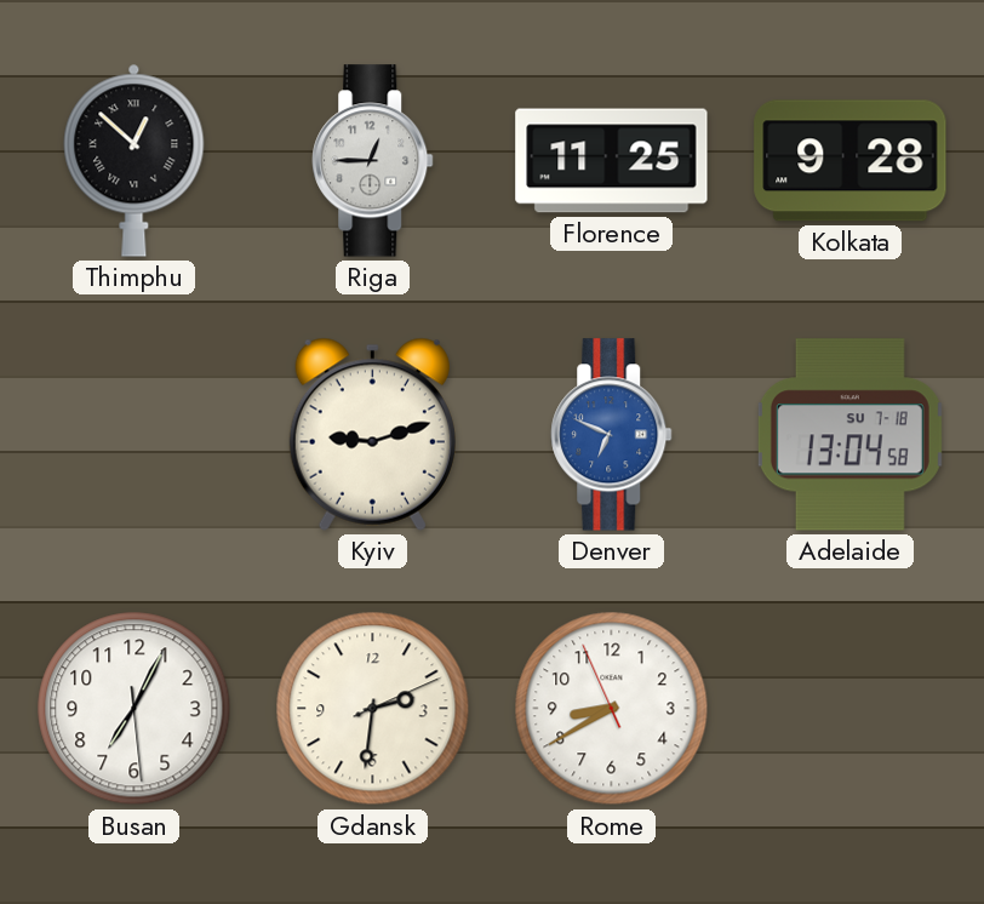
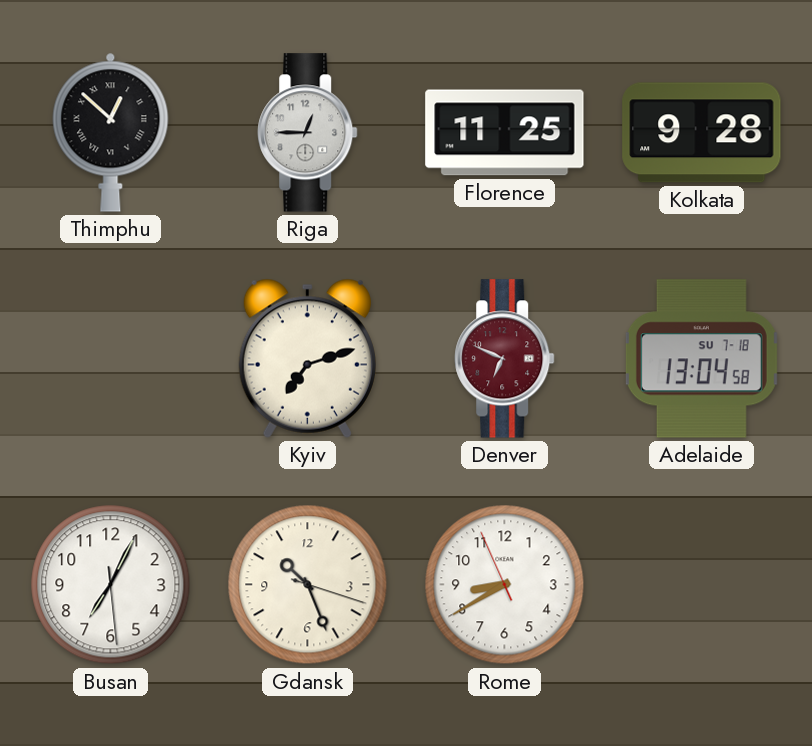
Kyiv: 9:12 -> 7:12
Denver dial: blue -> burgundy
Gdansk: 2:31 -> 10:26
